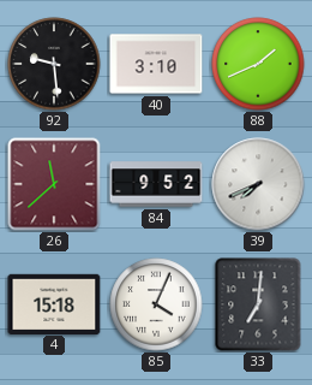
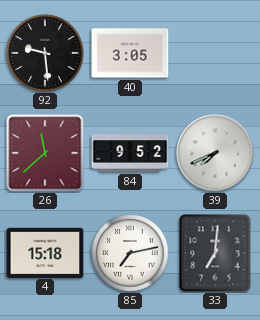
40: 3:10 -> 3:05
88: 1:41 -> none
85: 4:04 -> 7:13
